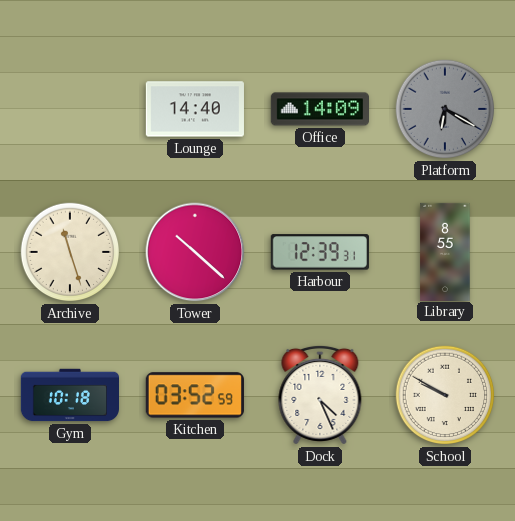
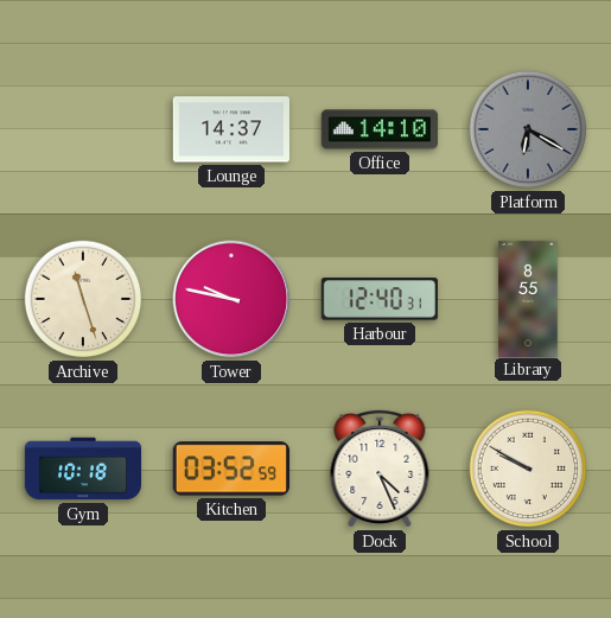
Lounge: 14:40 -> 14:37
Office: 14:09 -> 14:10
Tower: 10:22 -> 9:47
Harbour: 12:39 -> 12:40
